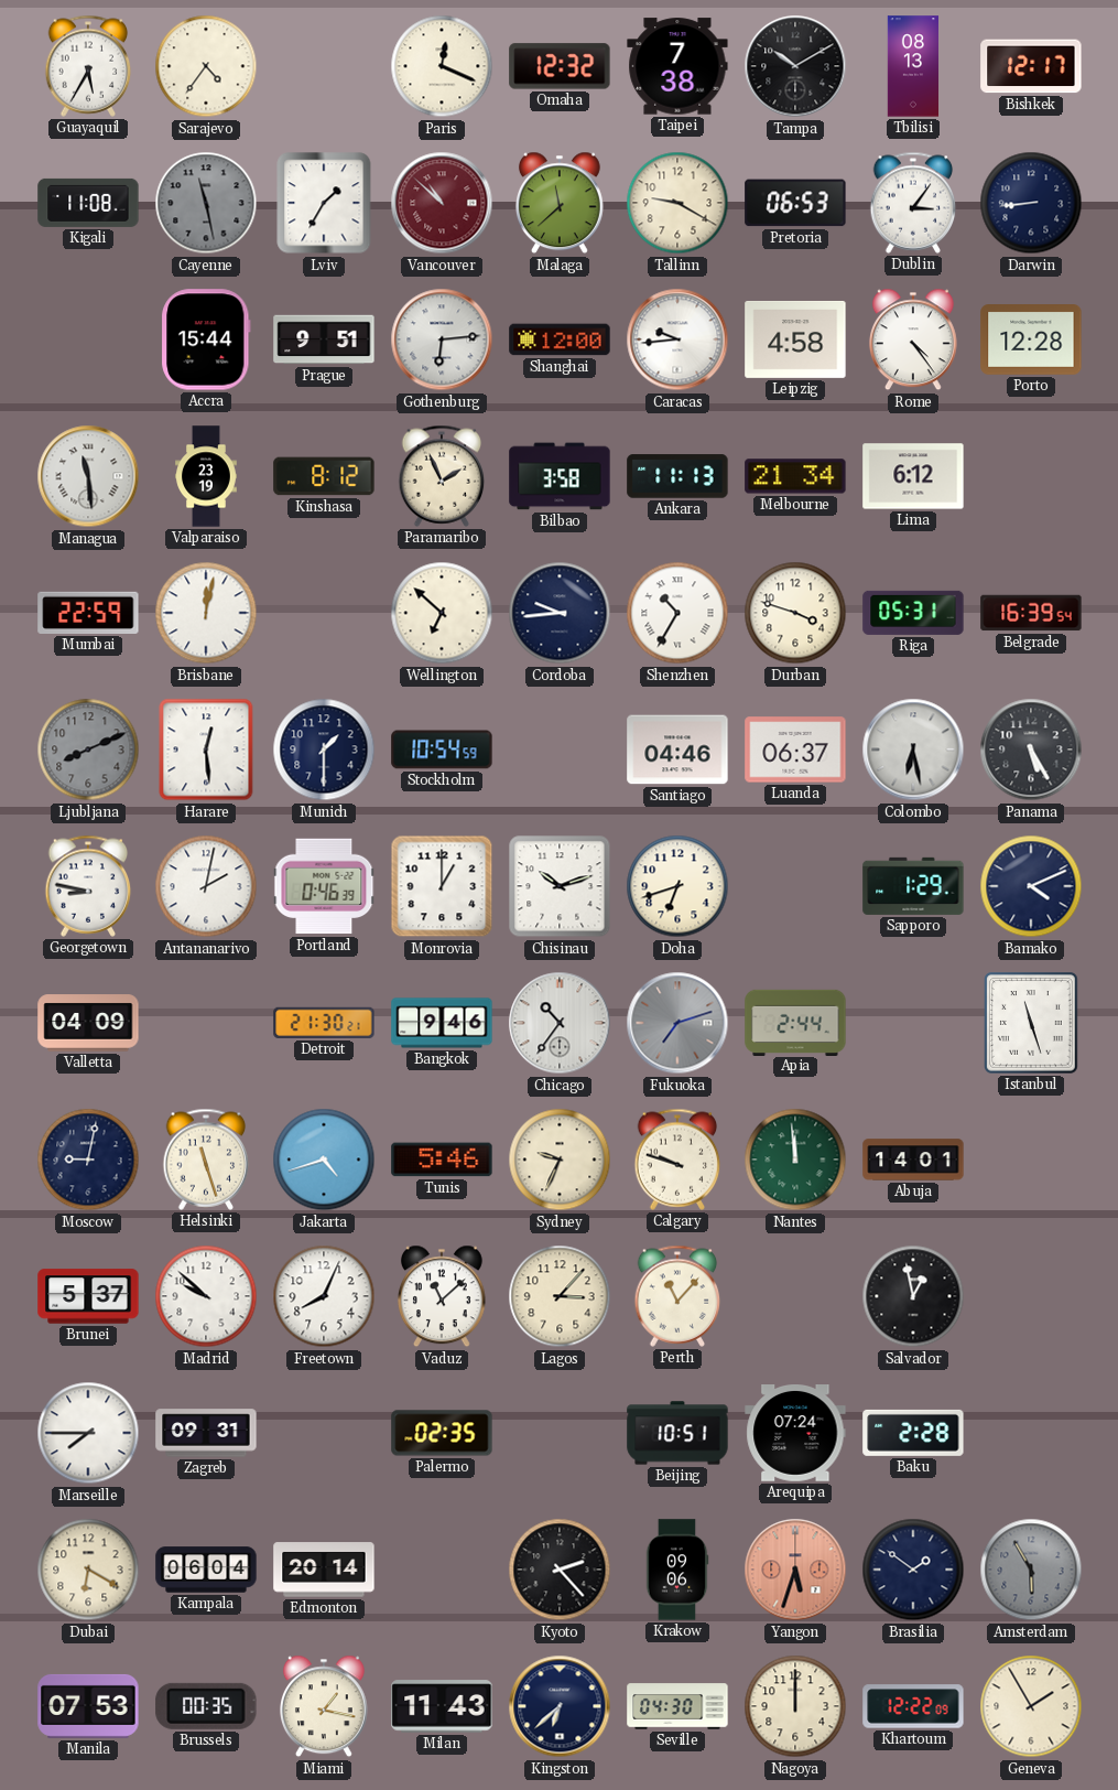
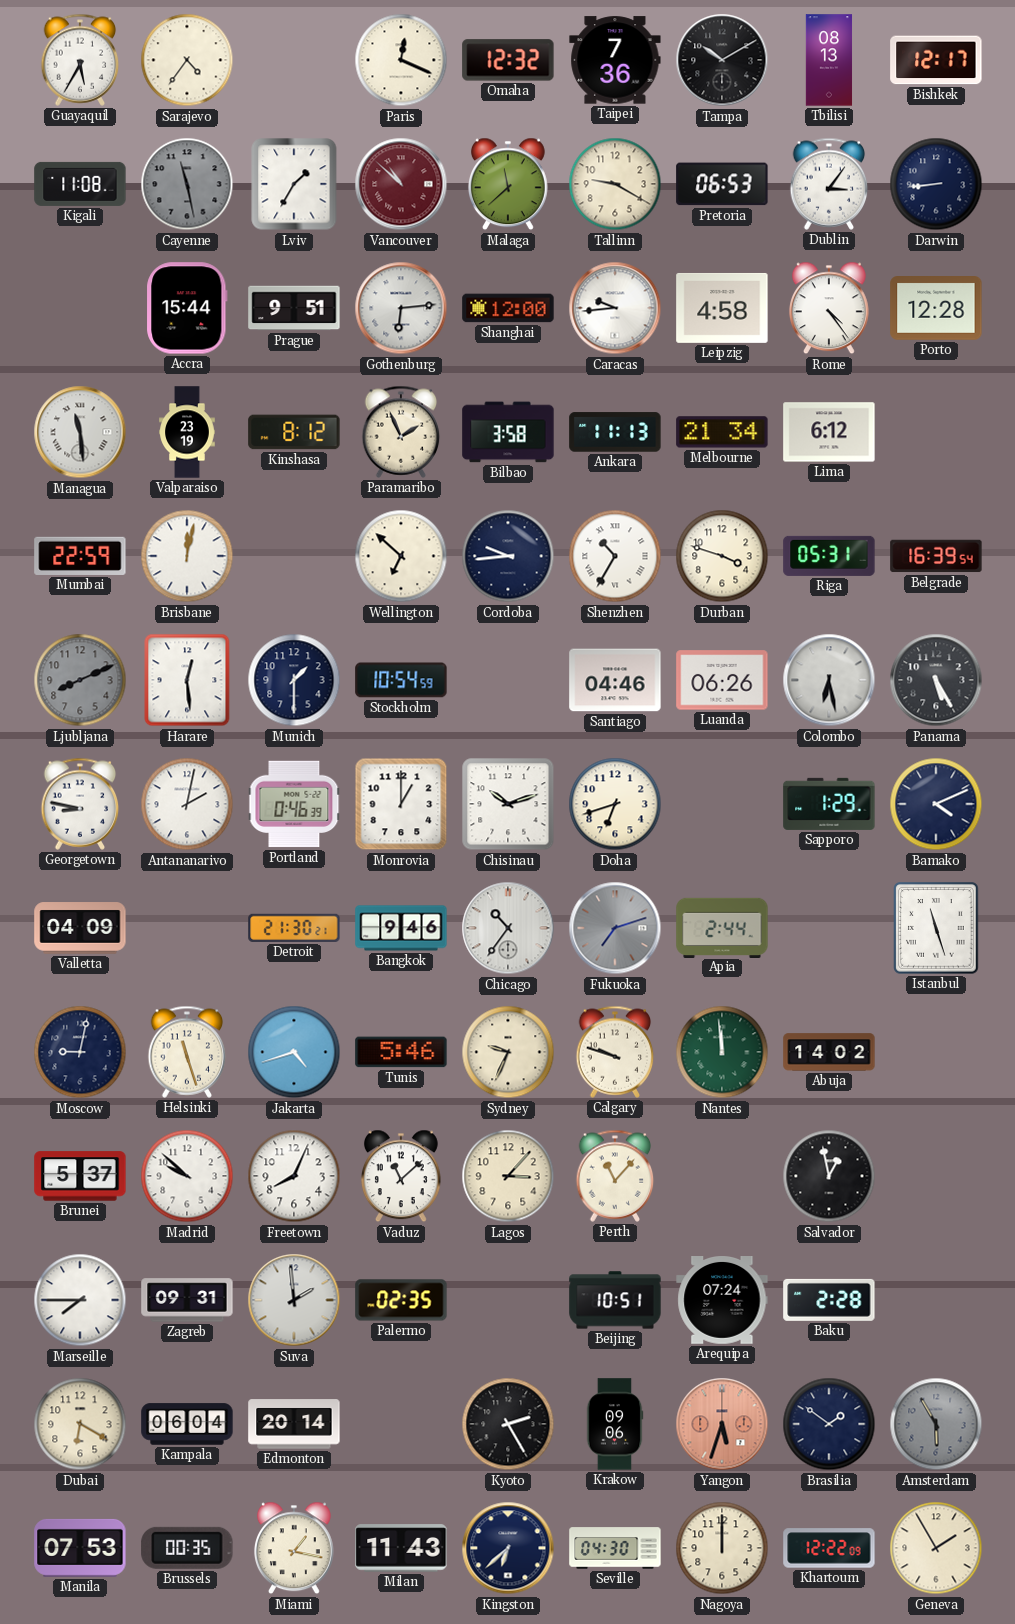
Taipei: 7:38 -> 7:36
Luanda: 06:37 -> 06:26
Abuja: 14:01 -> 14:02
Suva: none -> 1:59
Kyoto: 2:23 -> 2:25
